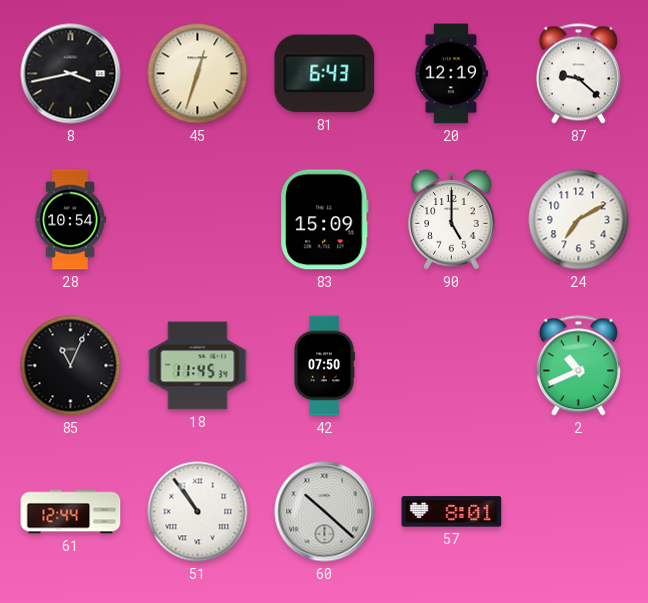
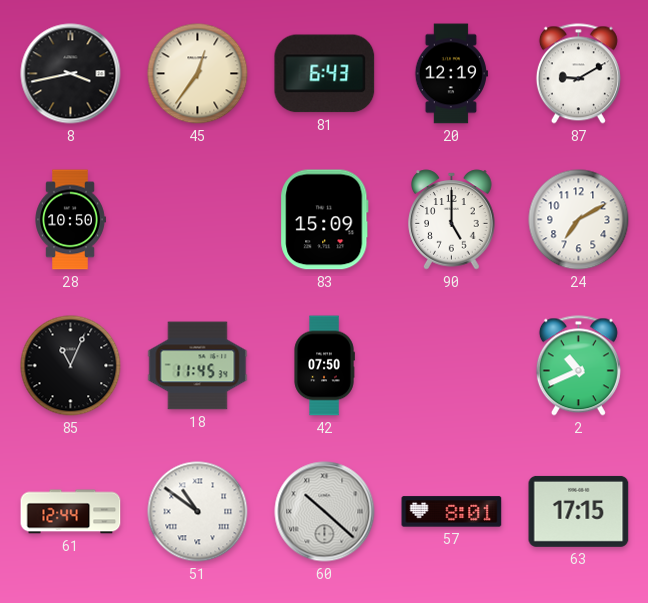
45: 12:33 -> 12:36
87: 9:22 -> 9:10
28: 10:54 -> 10:50
51: 10:54 -> 10:51
63: none -> 17:15
